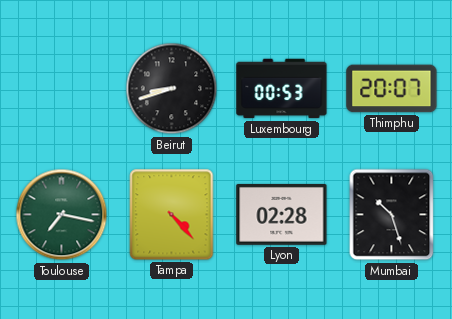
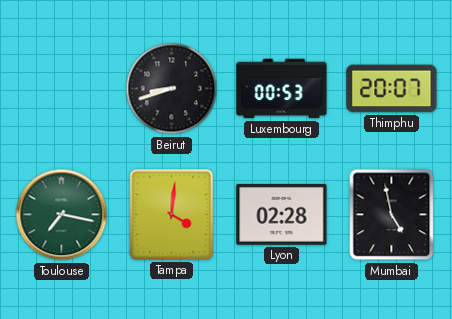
Tampa: 4:23 -> 4:01
Mumbai: 10:27 -> 4:58
